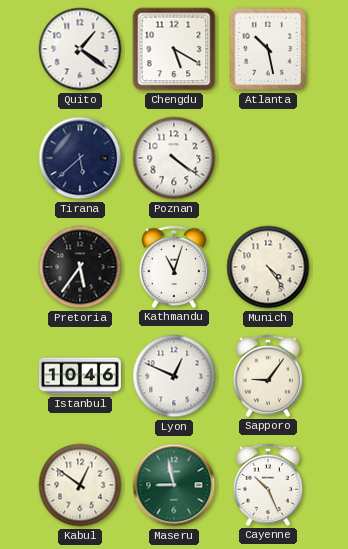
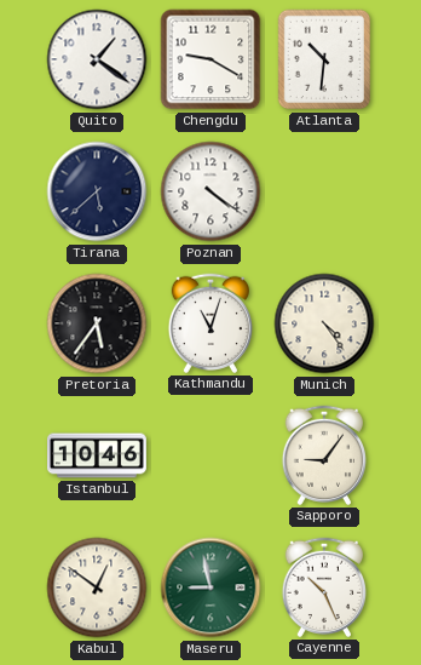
Chengdu: 5:20 -> 9:20
Atlanta: 10:28 -> 10:31
Lyon: 12:49 -> none
